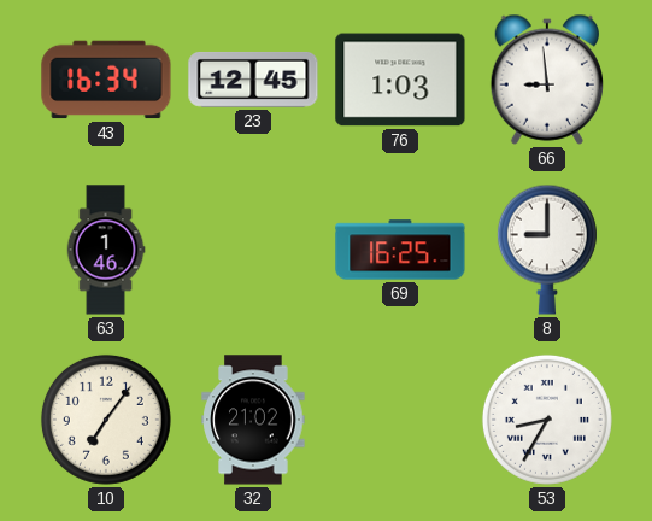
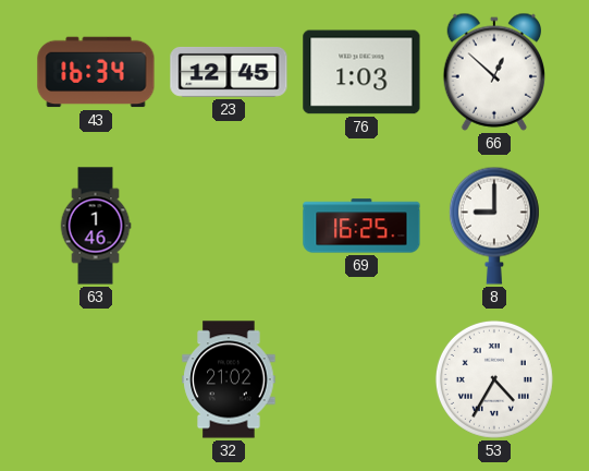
66: 8:59 -> 12:52
10: 7:06 -> none
53: 8:35 -> 4:35
